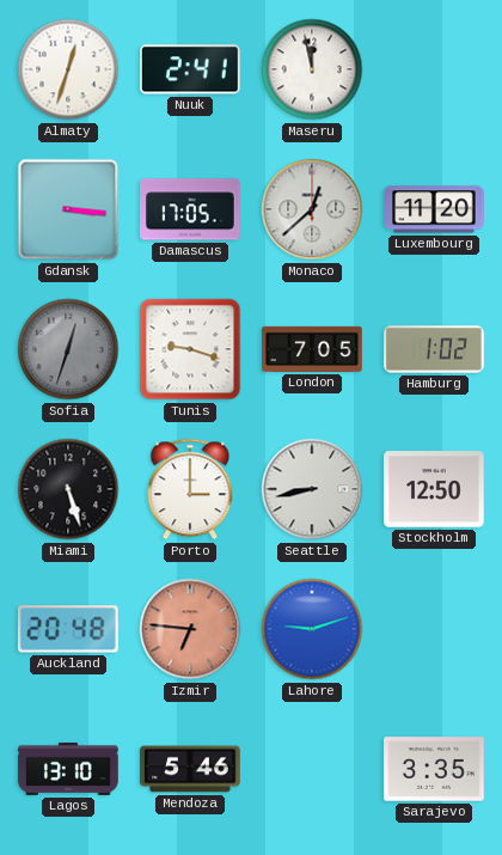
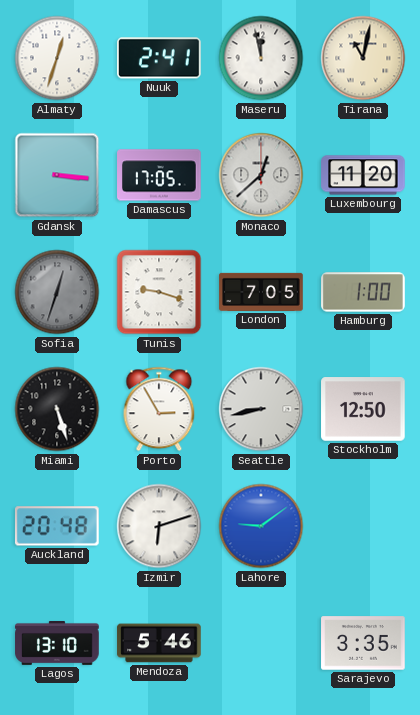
Tirana: none -> 11:02
Hamburg: 1:02 -> 1:00
Porto: 3:00 -> 2:55
Izmir: 6:46 -> 6:12
Izmir dial: salmon -> white
Lahore: 9:12 -> 9:09
